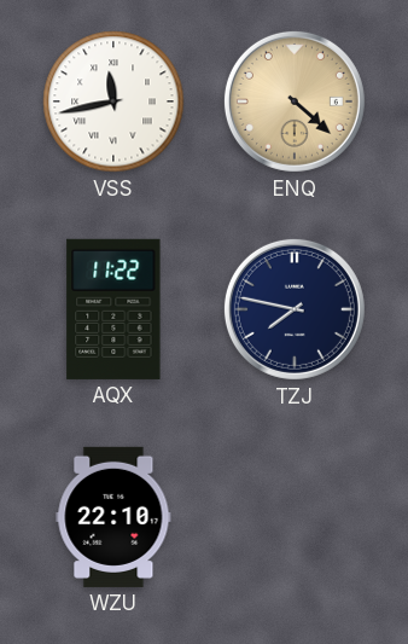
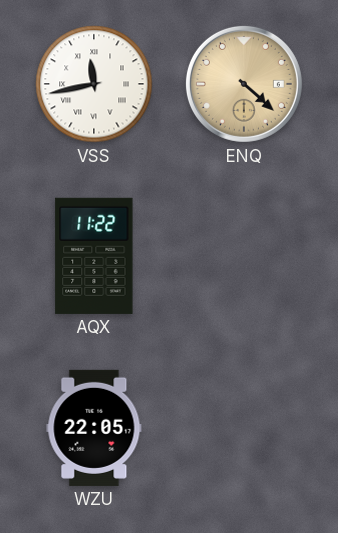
TZJ: 7:47 -> none
WZU: 22:10 -> 22:05
